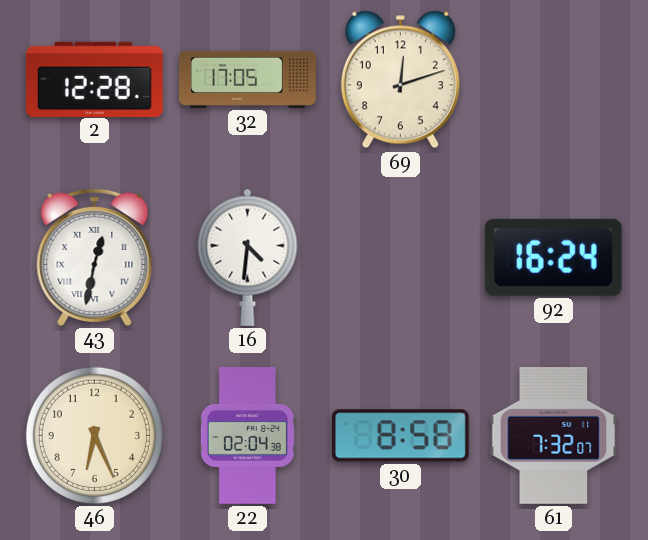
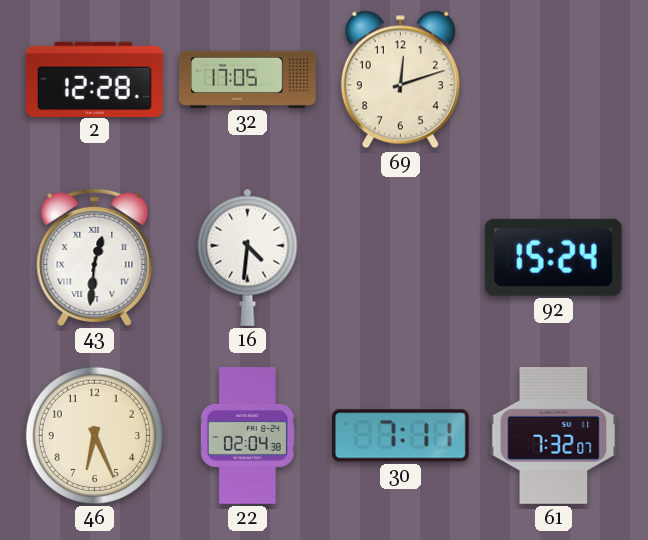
43: 12:32 -> 12:31
92: 16:24 -> 15:24
30: 8:58 -> 7:11
